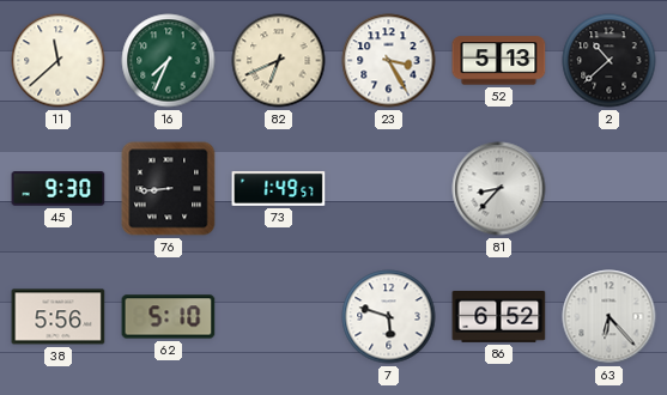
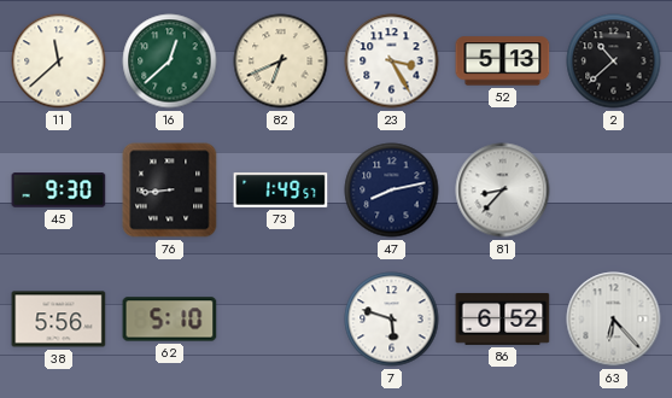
16: 7:34 -> 12:38
47: none -> 8:13
